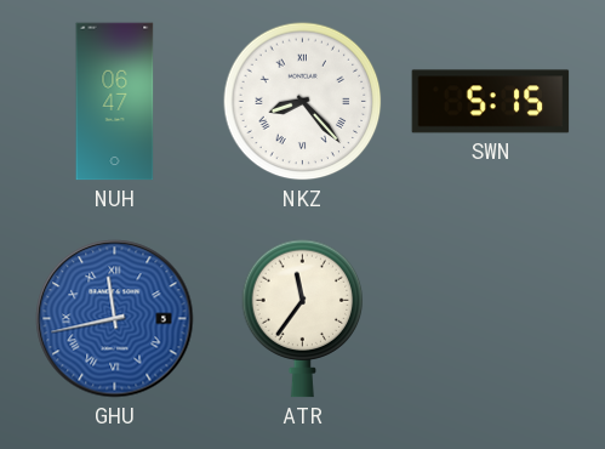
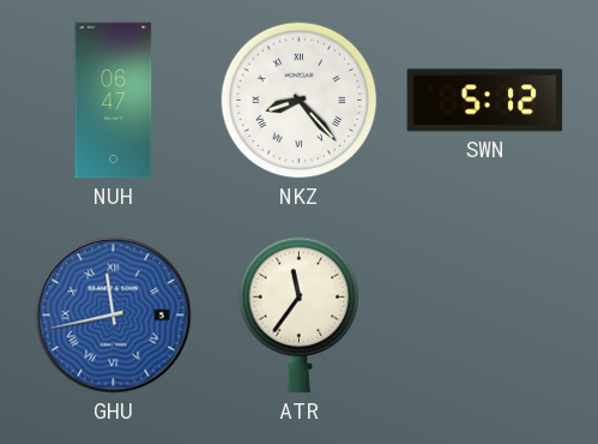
SWN: 5:15 -> 5:12
